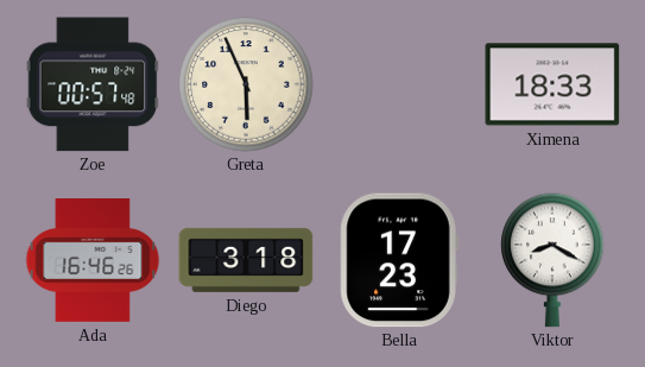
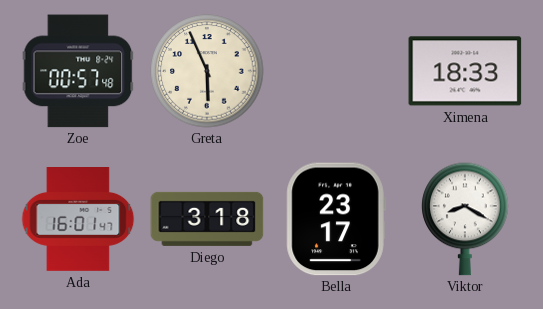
Ada: 16:46 -> 16:01
Bella: 17:23 -> 23:17
